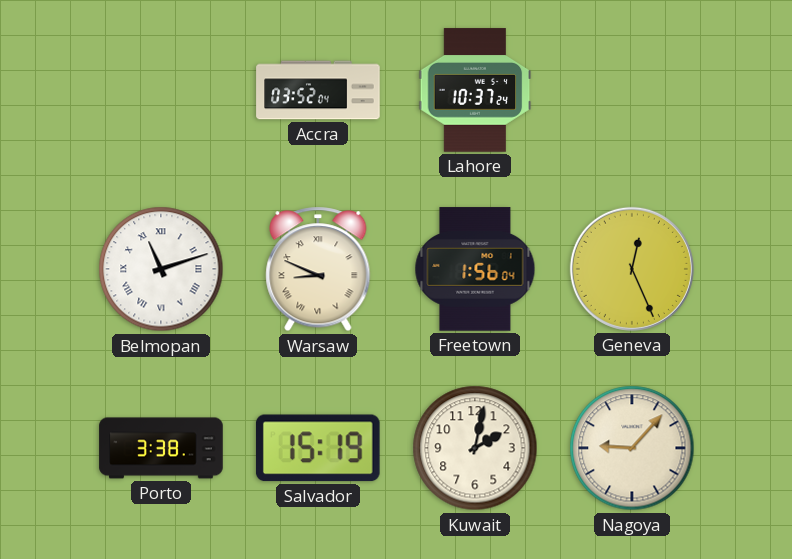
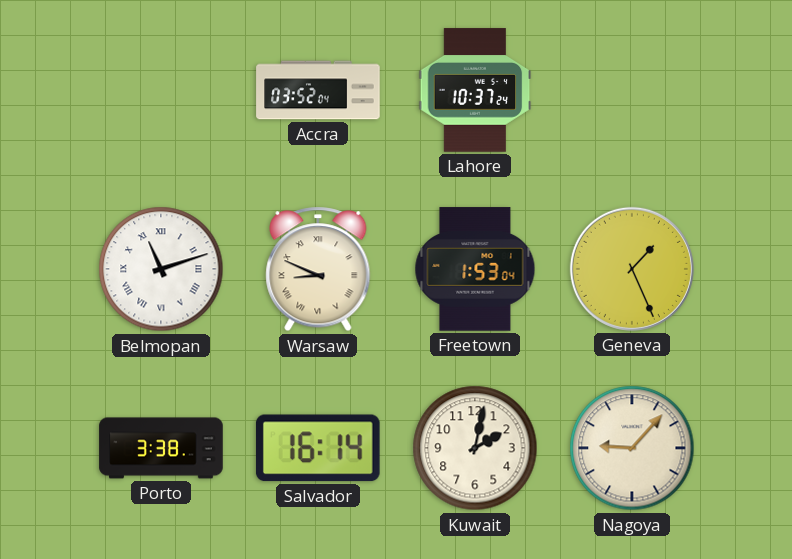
Freetown: 1:56 -> 1:53
Geneva: 12:26 -> 1:26
Salvador: 15:19 -> 16:14
